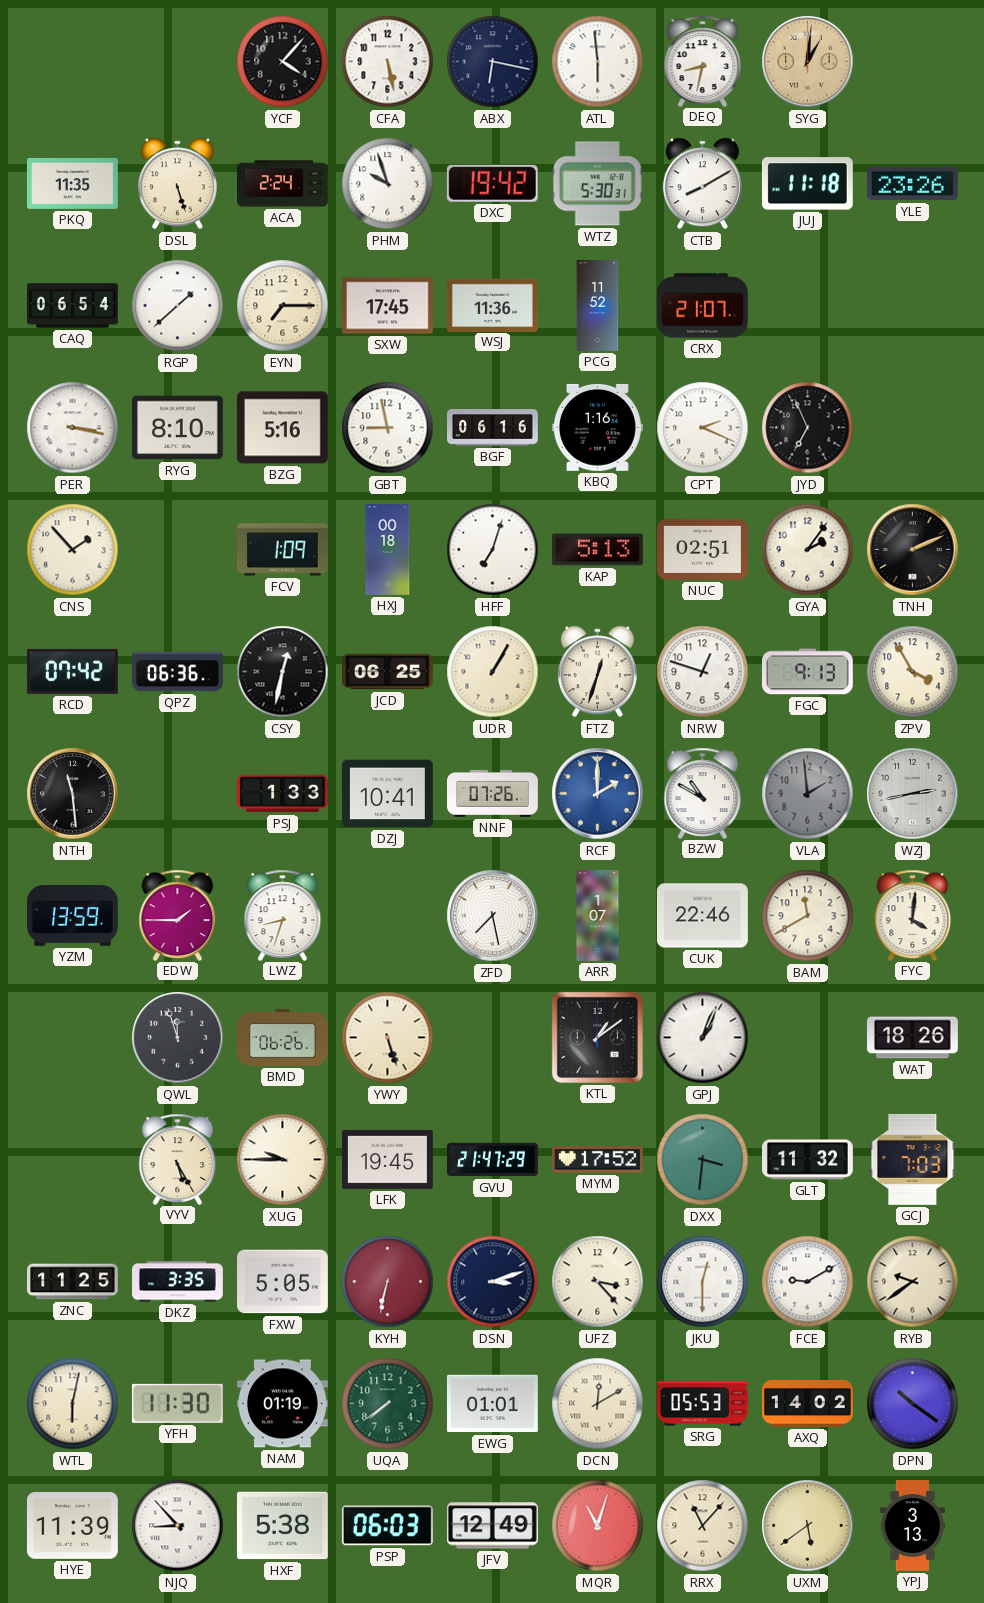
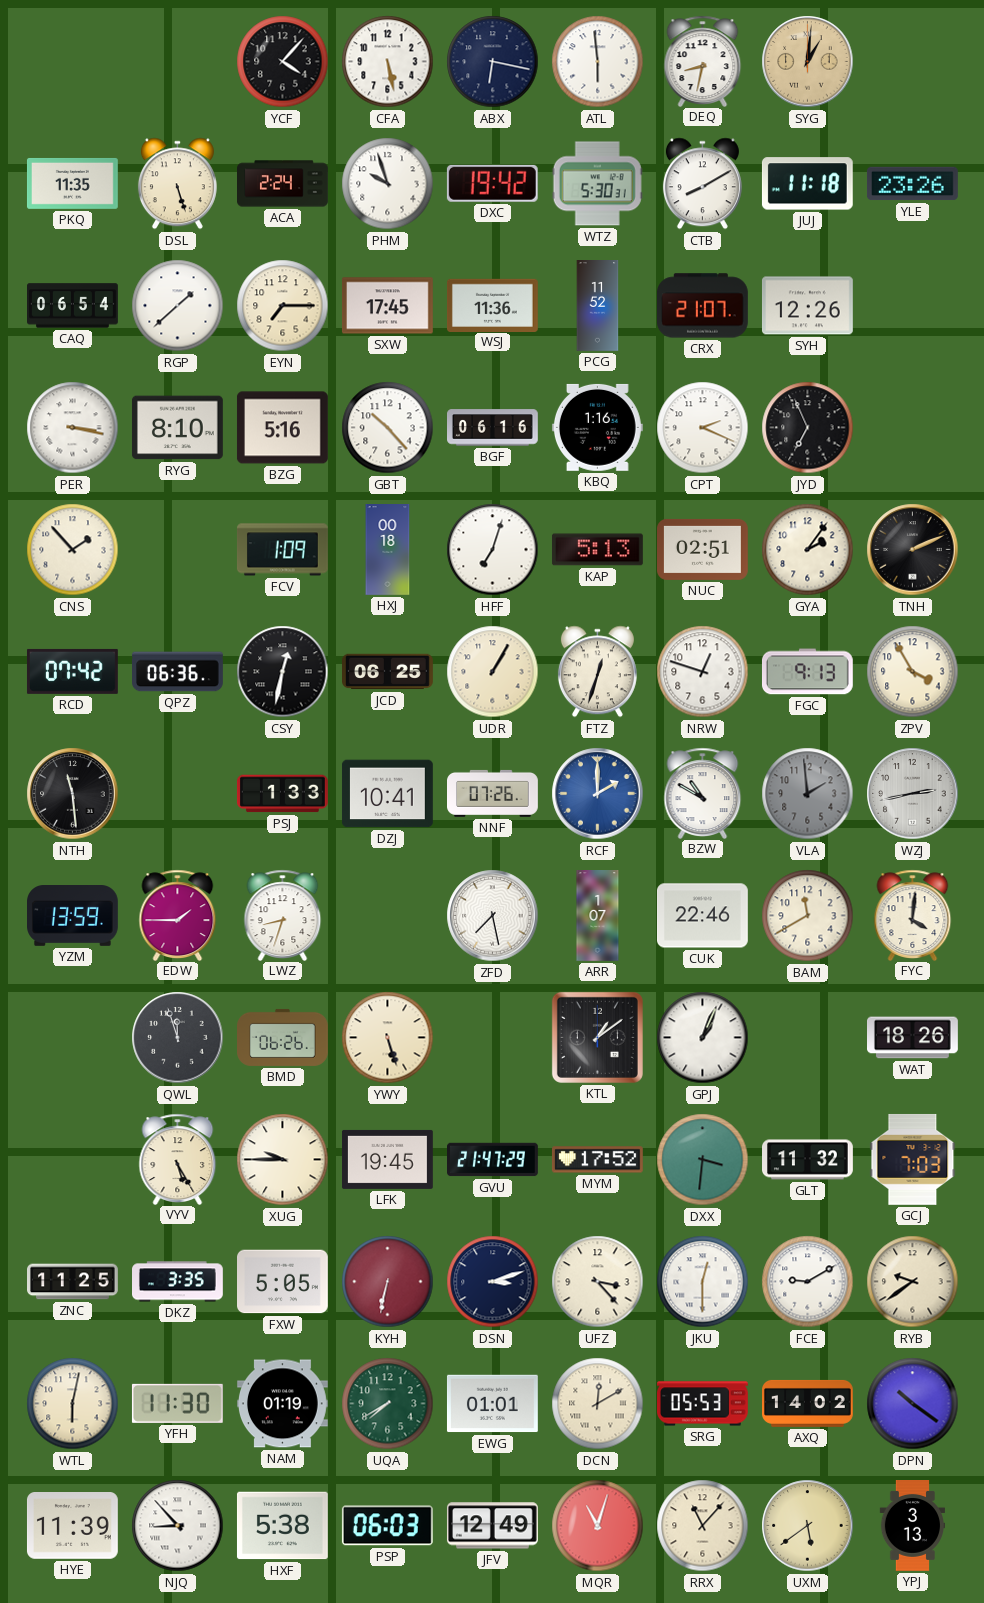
SYH: none -> 12:26
GBT: 8:58 -> 10:23
UQA: 7:39 -> 7:40
